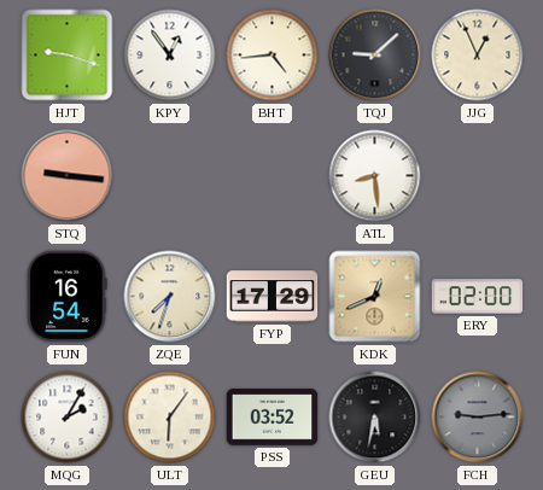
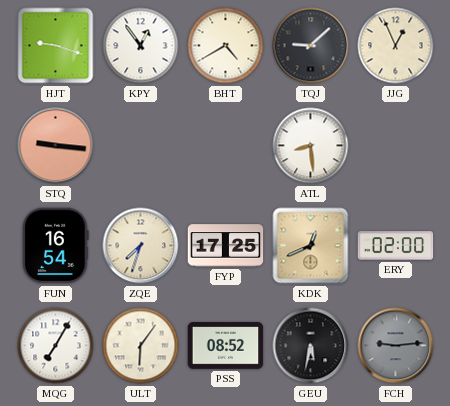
BHT: 4:44 -> 4:40
FYP: 17:29 -> 17:25
MQG: 2:05 -> 7:05
PSS: 03:52 -> 08:52
